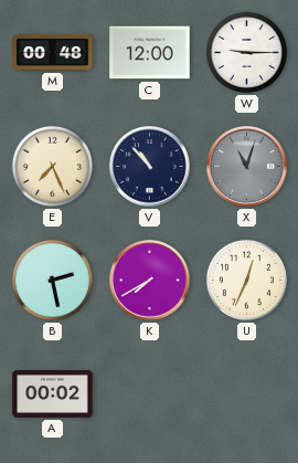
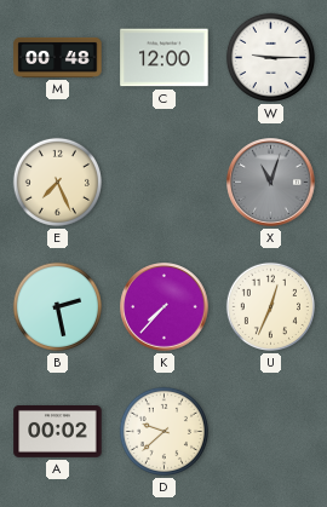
V: 10:53 -> none
K: 7:40 -> 7:37
D: none -> 9:38
